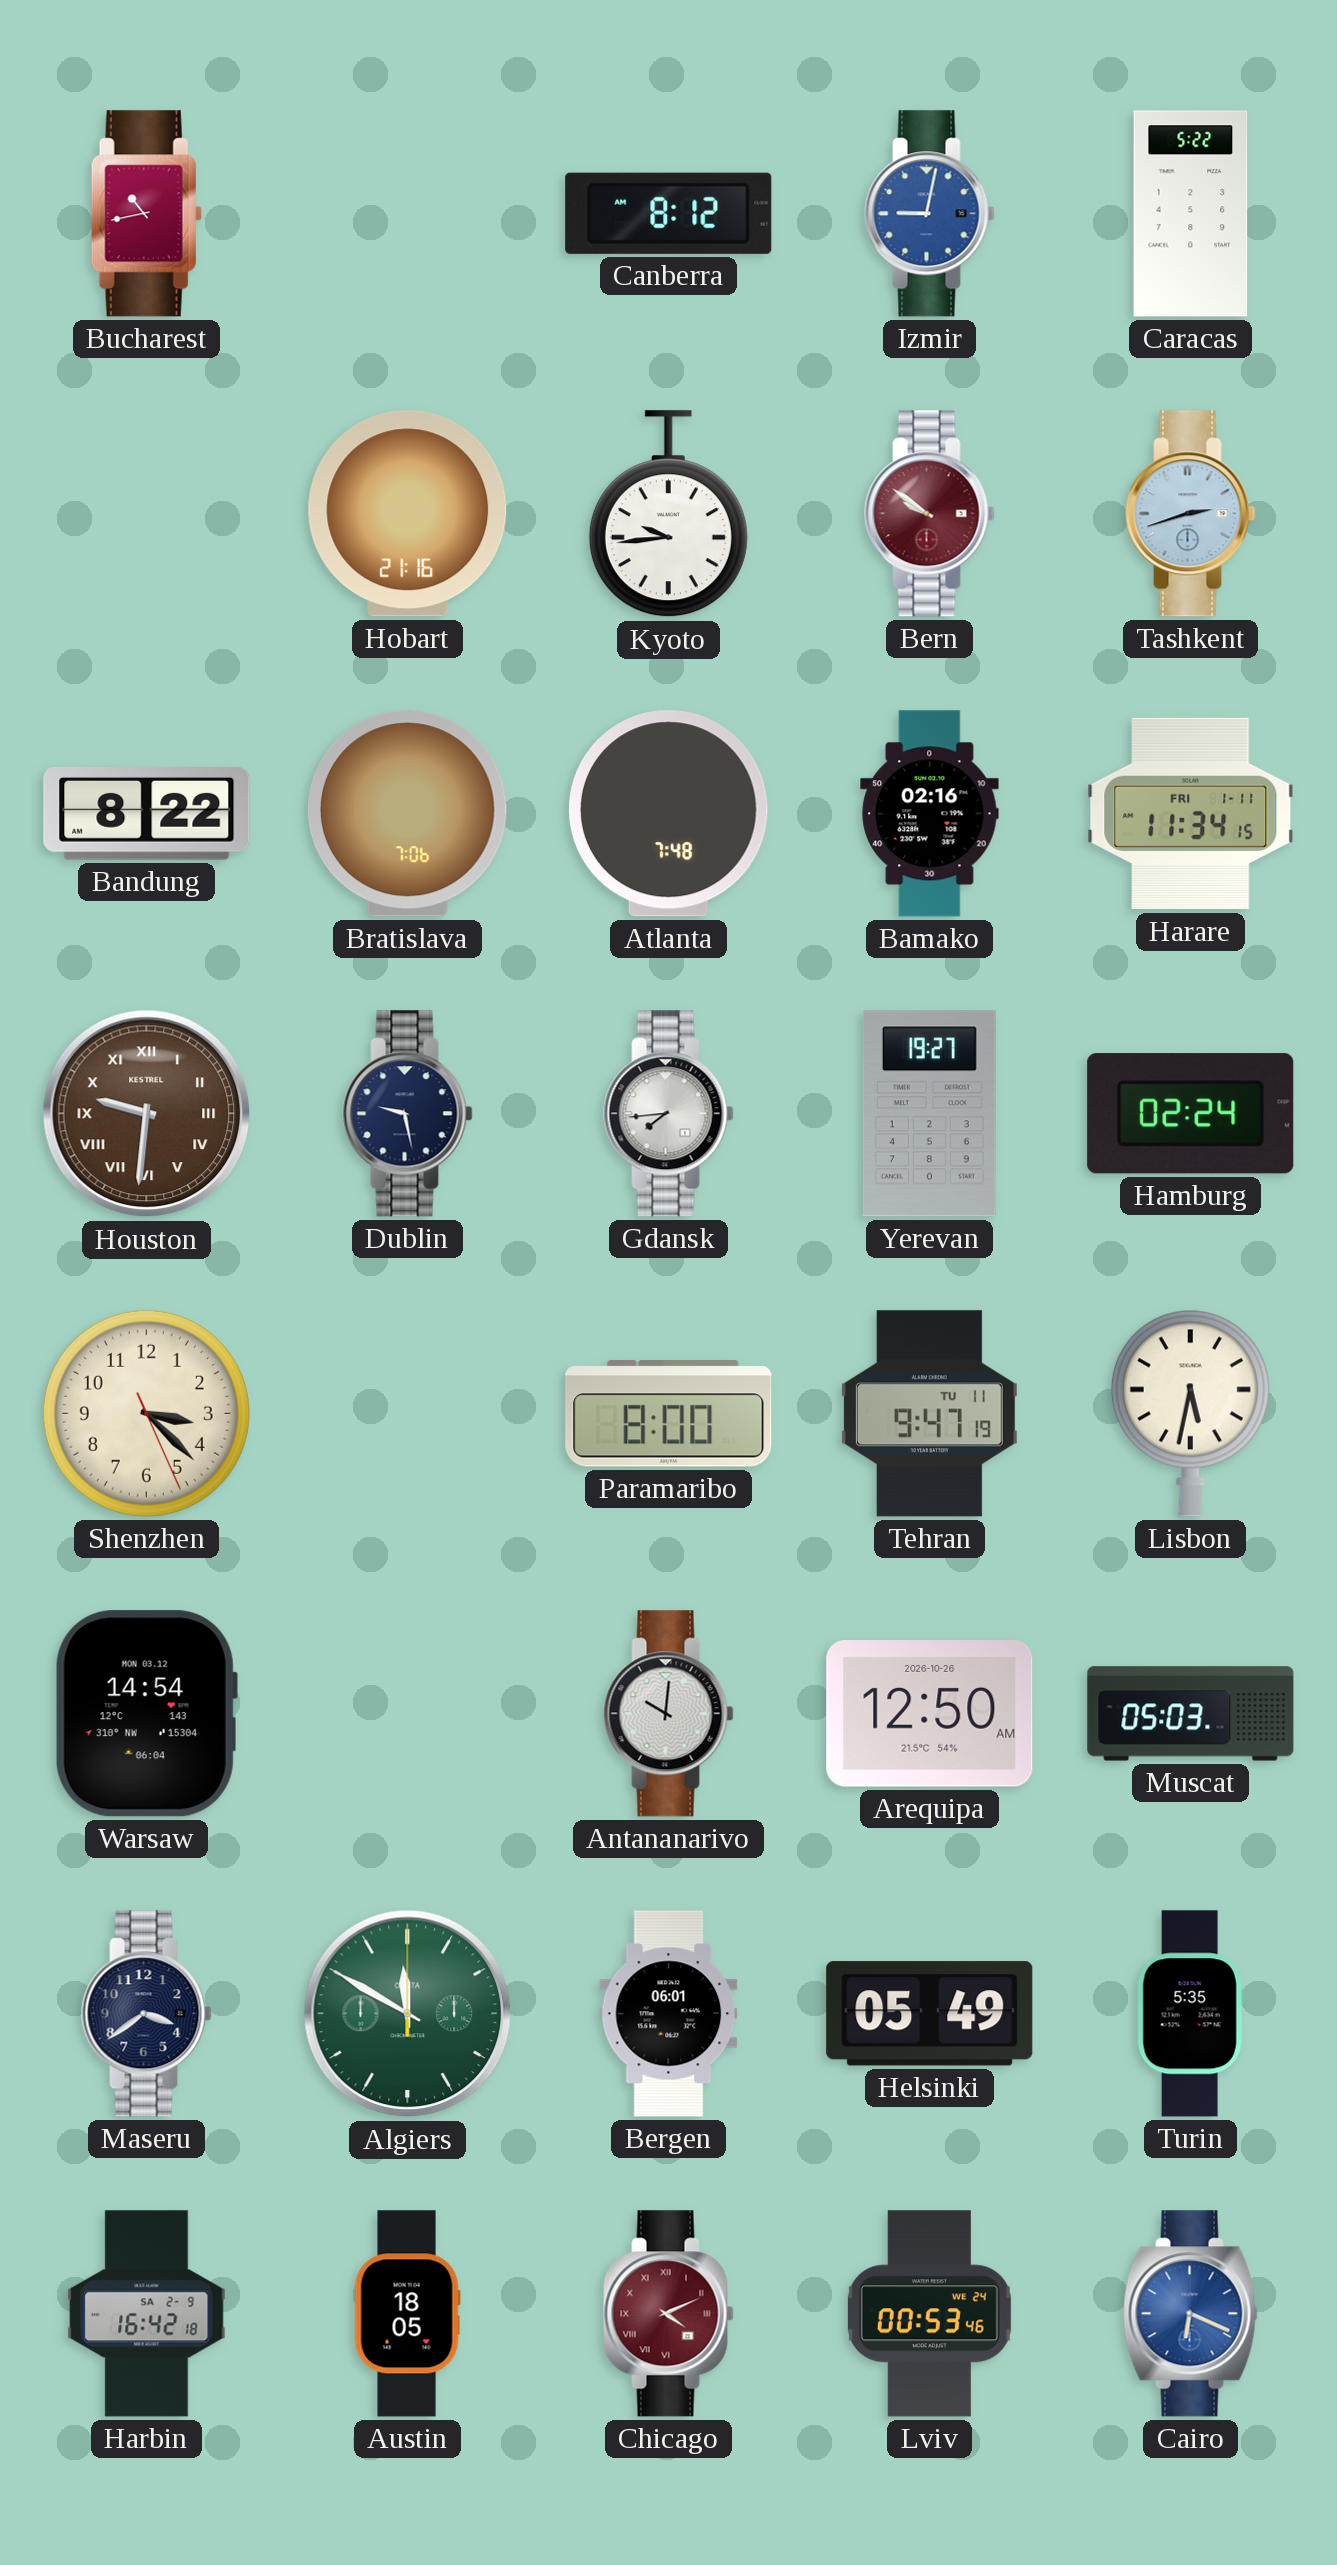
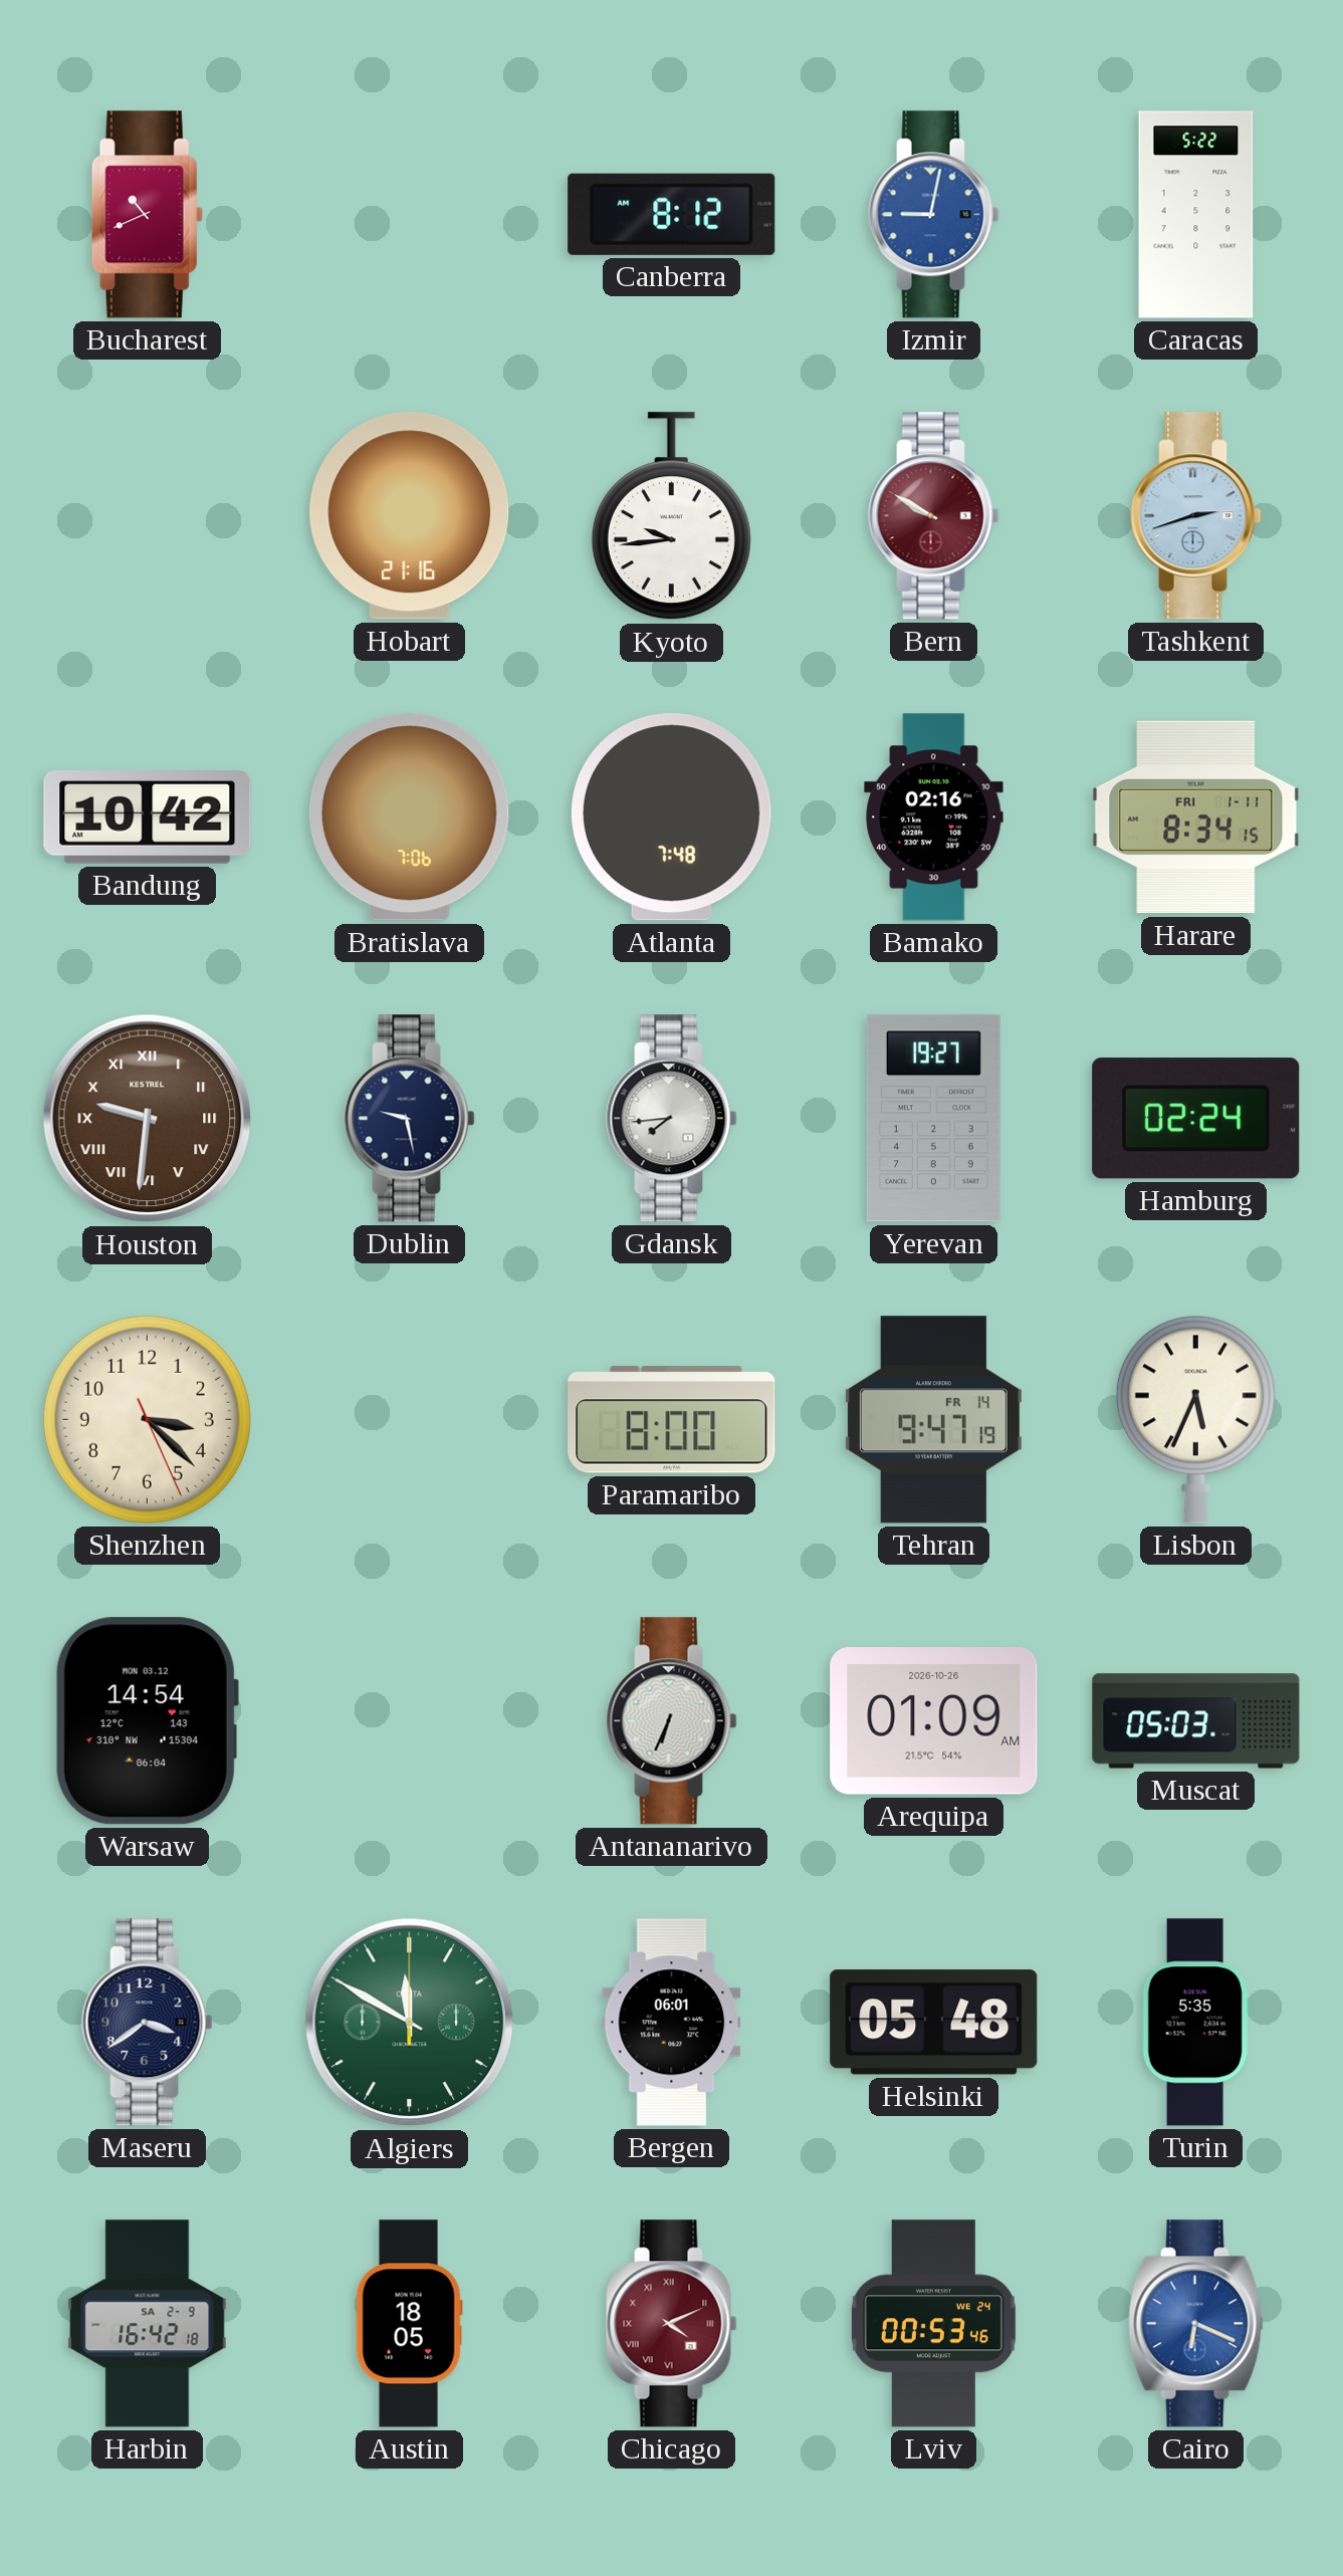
Bucharest: 10:43 -> 10:41
Bern: 9:51 -> 9:50
Bandung: 8:22 -> 10:42
Harare: 11:34 -> 8:34
Tehran date: TU 11 -> FR 14
Lisbon: 5:32 -> 5:34
Antananarivo: 10:01 -> 6:34
Arequipa: 12:50 -> 01:09
Helsinki: 05:49 -> 05:48
